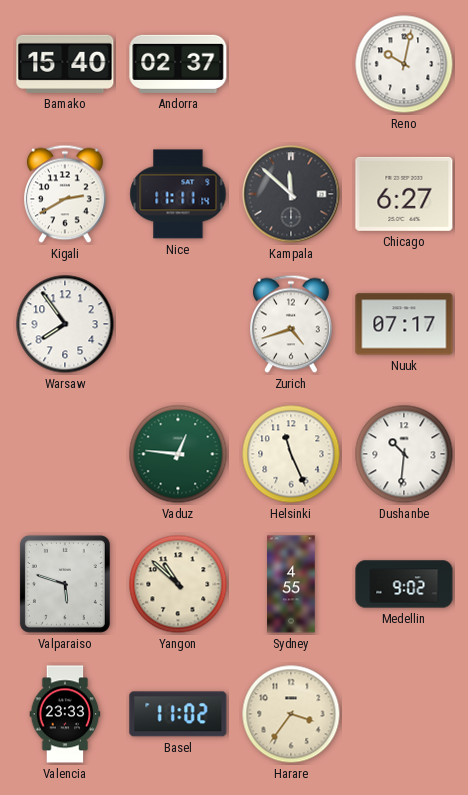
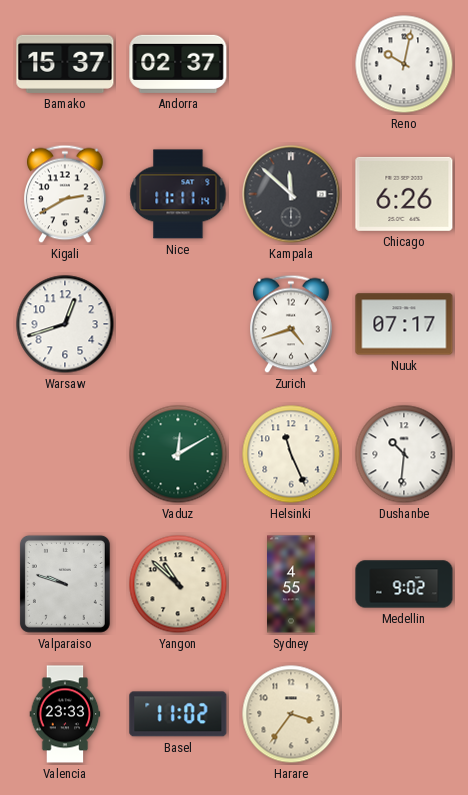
Bamako: 15:40 -> 15:37
Chicago: 6:27 -> 6:26
Warsaw: 7:54 -> 12:42
Vaduz: 12:46 -> 12:10
Valparaiso: 5:48 -> 9:48
